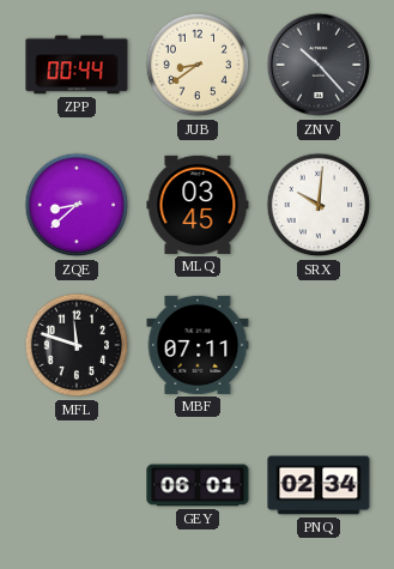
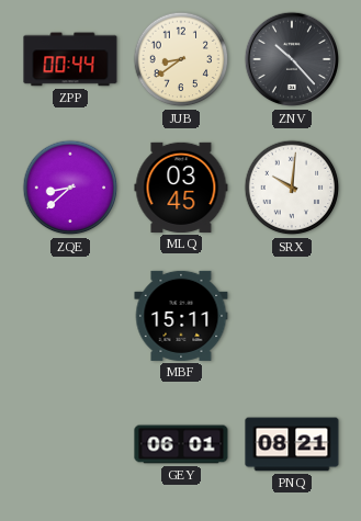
MFL: 11:48 -> none
MBF: 07:11 -> 15:11
PNQ: 02:34 -> 08:21
